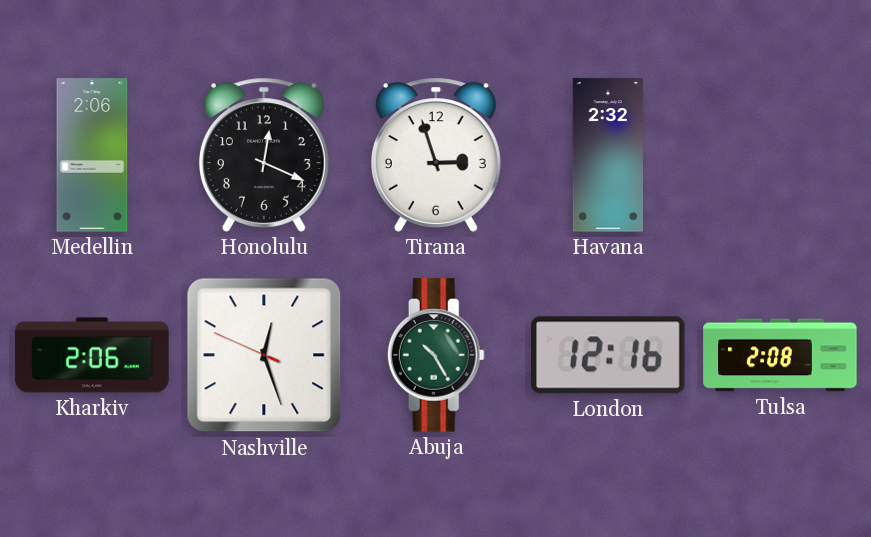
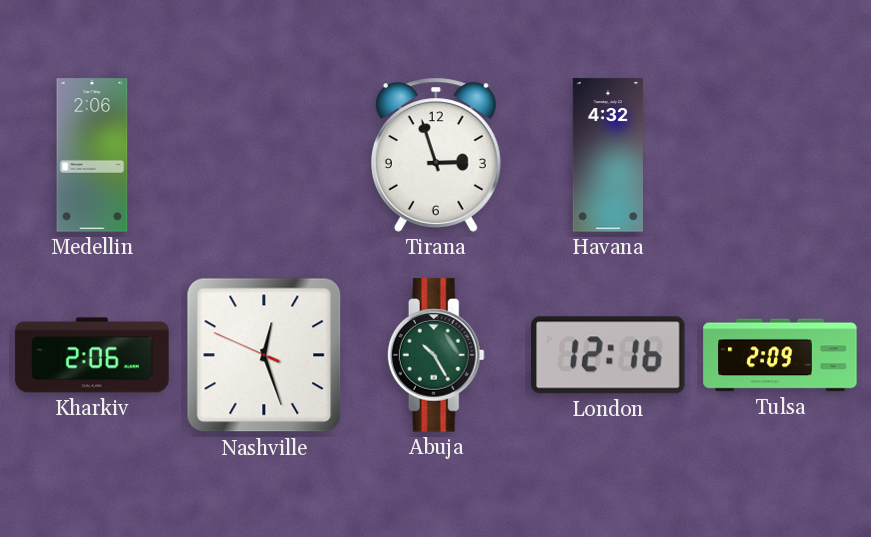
Honolulu: 12:19 -> none
Havana: 2:32 -> 4:32
Tulsa: 2:08 -> 2:09
